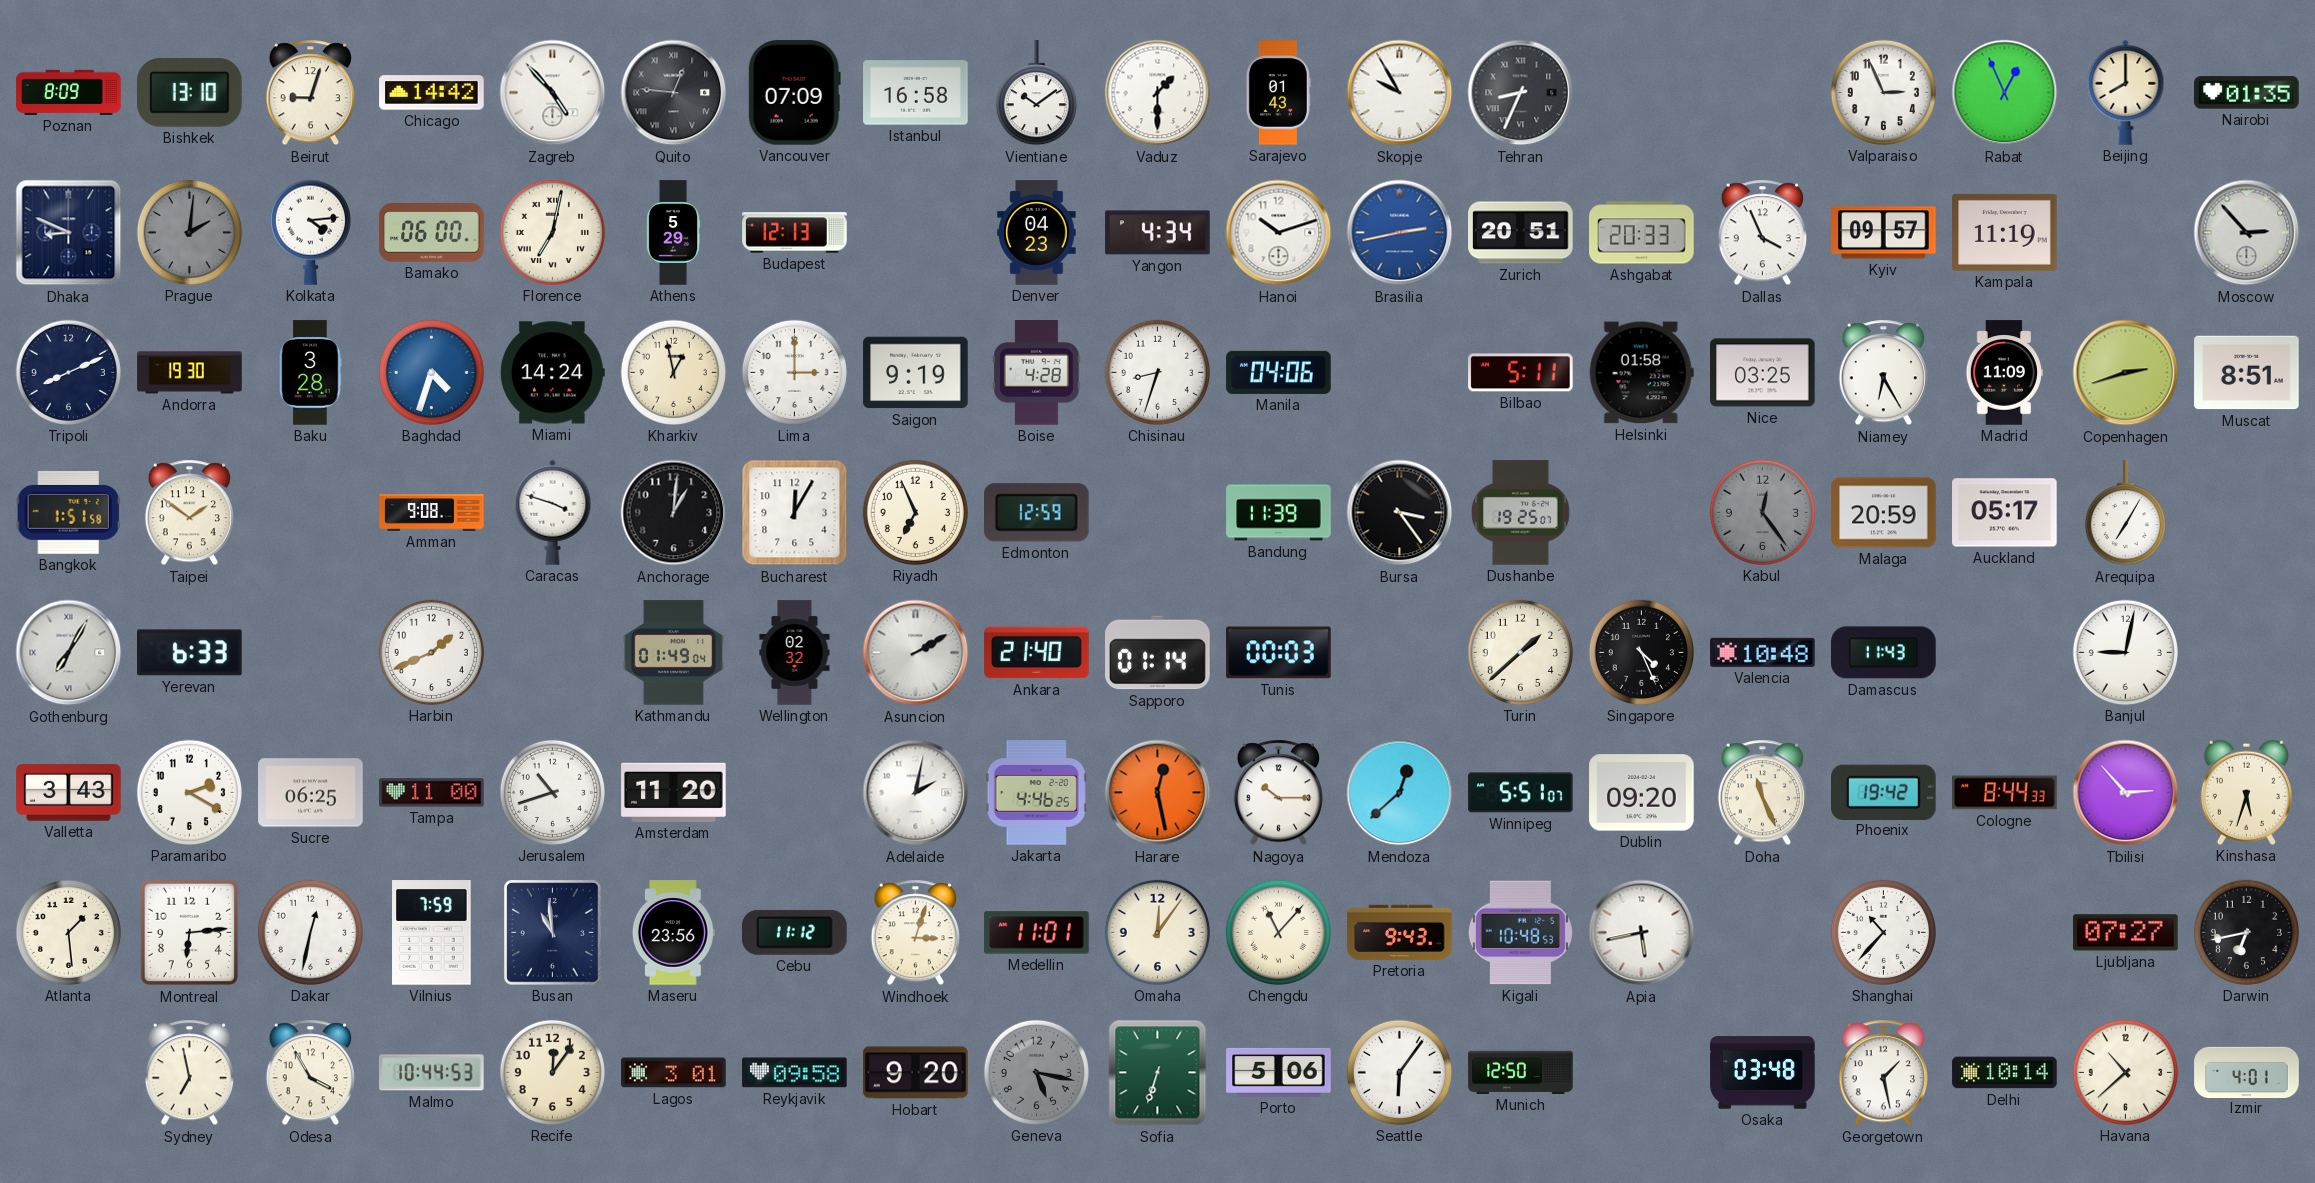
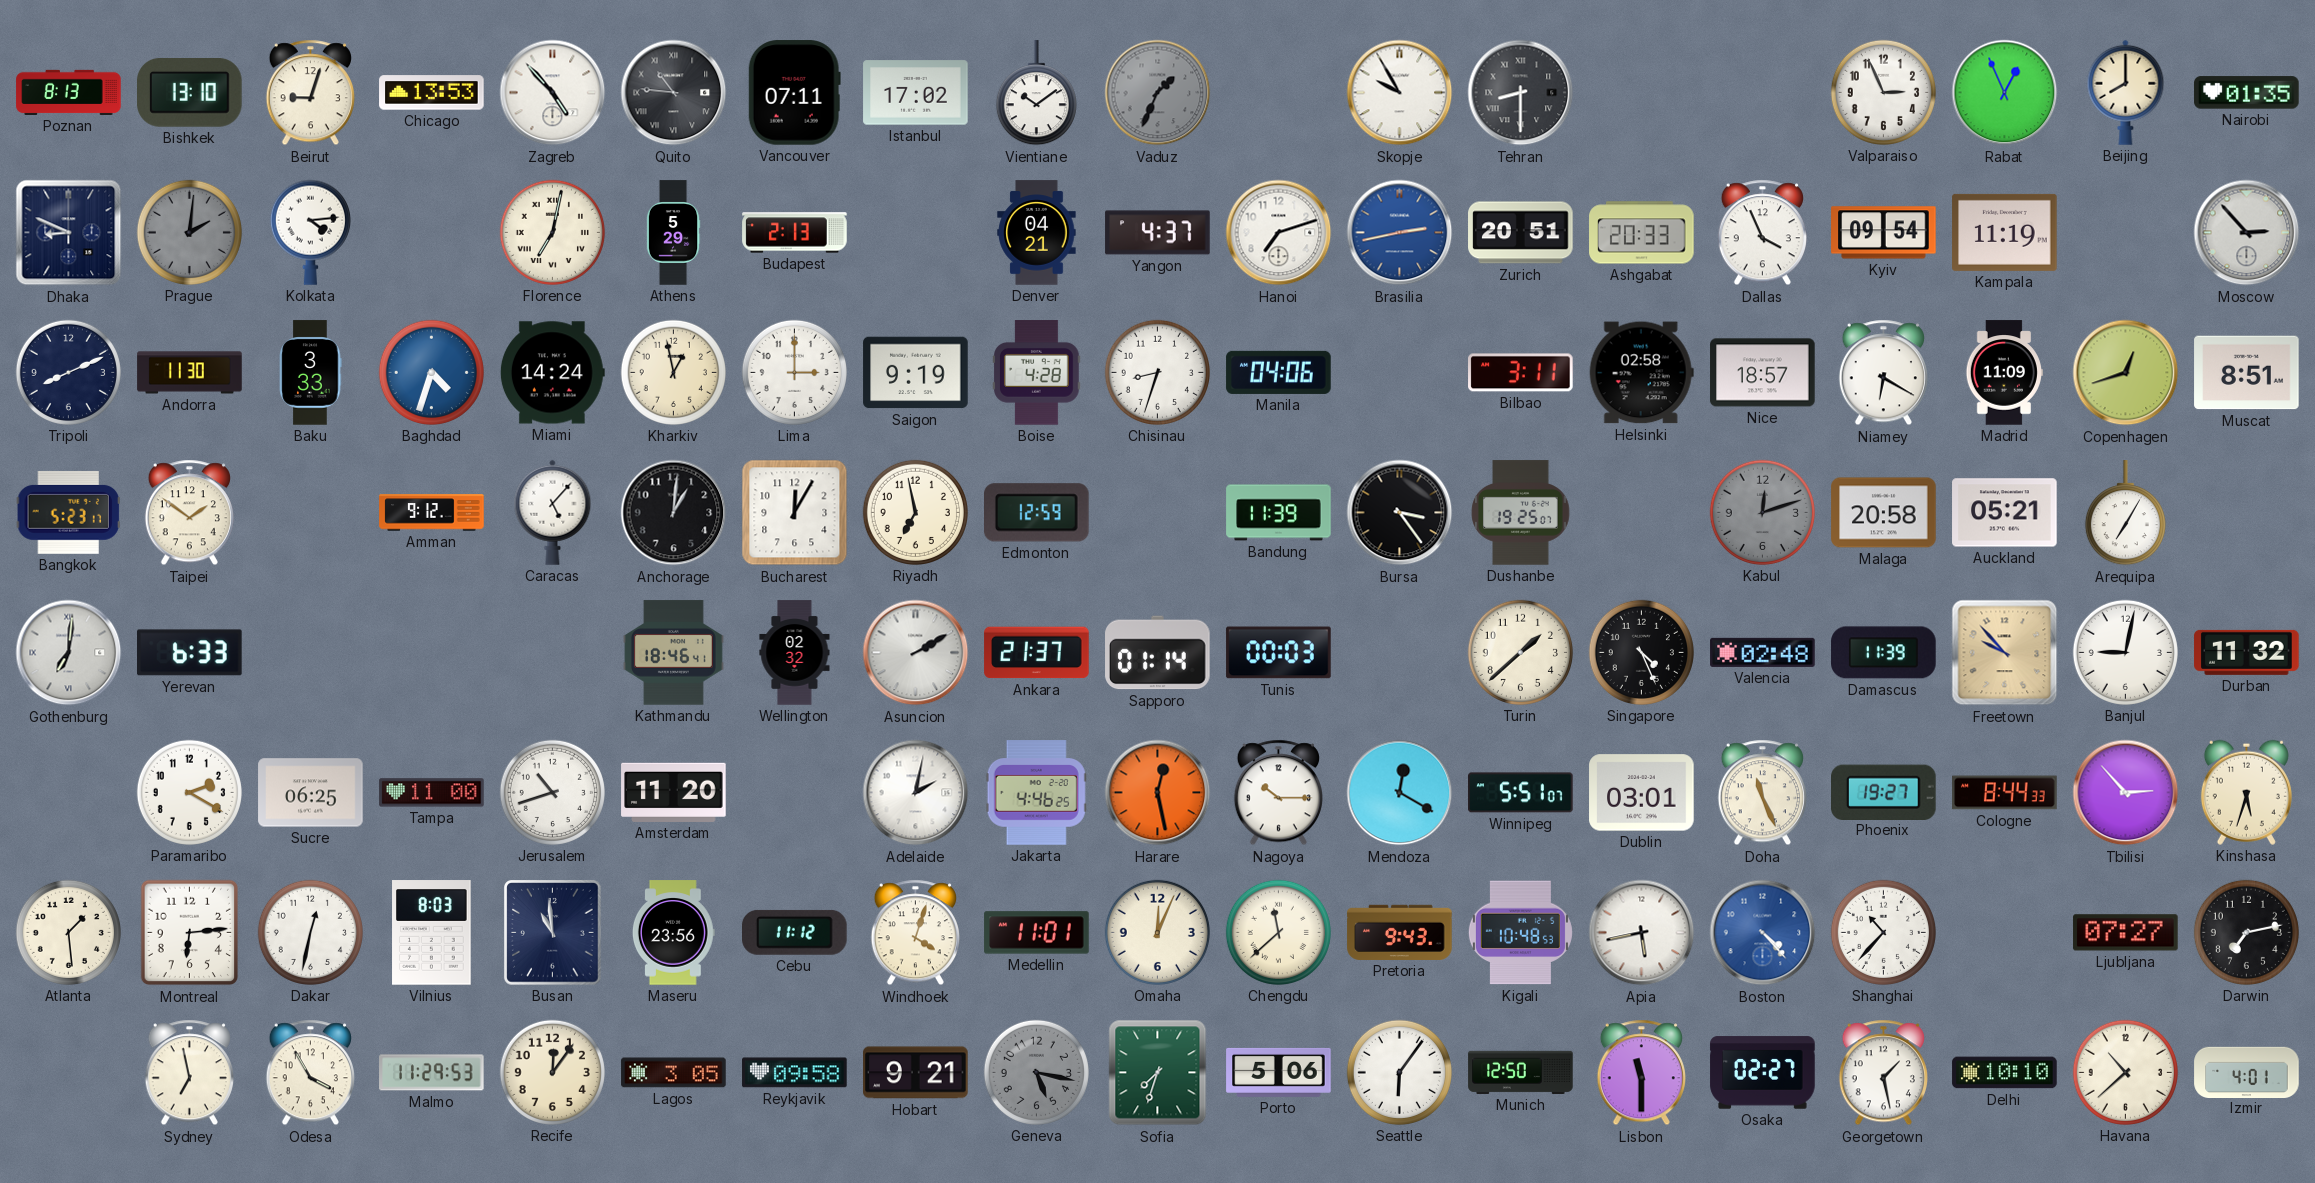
Poznan: 8:09 -> 8:13
Chicago: 14:42 -> 13:53
Quito: 12:46 -> 10:46
Vancouver: 07:09 -> 07:11
Istanbul: 16:58 -> 17:02
Vaduz: 1:30 -> 1:34
Vaduz dial: white -> grey
Sarajevo: 01:43 -> none
Tehran: 8:34 -> 8:30
Bamako: 06:00 -> none
Budapest: 12:13 -> 2:13
Denver: 04:23 -> 04:21
Yangon: 4:34 -> 4:37
Hanoi: 10:12 -> 7:12
Kyiv: 09:57 -> 09:54
Andorra: 19:30 -> 11:30
Baku: 3:28 -> 3:33
Bilbao: 5:11 -> 3:11
Helsinki: 01:58 -> 02:58
Nice: 03:25 -> 18:57
Niamey: 6:25 -> 6:20
Copenhagen: 2:42 -> 12:42
Bangkok: 1:51 -> 5:23
Amman: 9:08 -> 9:12
Caracas: 3:48 -> 5:07
Riyadh: 6:56 -> 6:58
Kabul: 12:24 -> 12:12
Malaga: 20:59 -> 20:58
Auckland: 05:17 -> 05:21
Gothenburg: 7:05 -> 7:01
Harbin: 1:41 -> none
Kathmandu: 01:49 -> 18:46
Ankara: 21:40 -> 21:37
Valencia: 10:48 -> 02:48
Damascus: 11:43 -> 11:39
Freetown: none -> 9:53
Durban: none -> 11:32
Valletta: 3:43 -> none
Mendoza: 12:38 -> 12:20
Dublin: 09:20 -> 03:01
Phoenix: 19:42 -> 19:27
Vilnius: 7:59 -> 8:03
Windhoek: 3:03 -> 4:03
Omaha: 12:06 -> 12:04
Chengdu: 11:07 -> 11:38
Boston: none -> 4:23
Darwin: 6:43 -> 7:13
Malmo: 10:44 -> 11:29
Lagos: 3:01 -> 3:05
Hobart: 9:20 -> 9:21
Sofia: 6:33 -> 7:33
Lisbon: none -> 11:30
Osaka: 03:48 -> 02:27
Delhi: 10:14 -> 10:10
